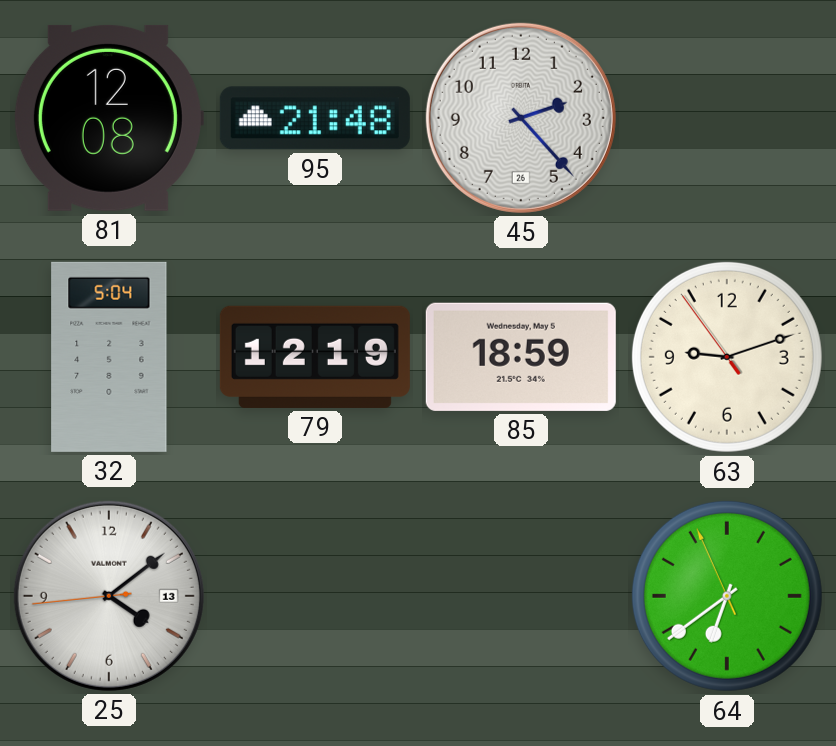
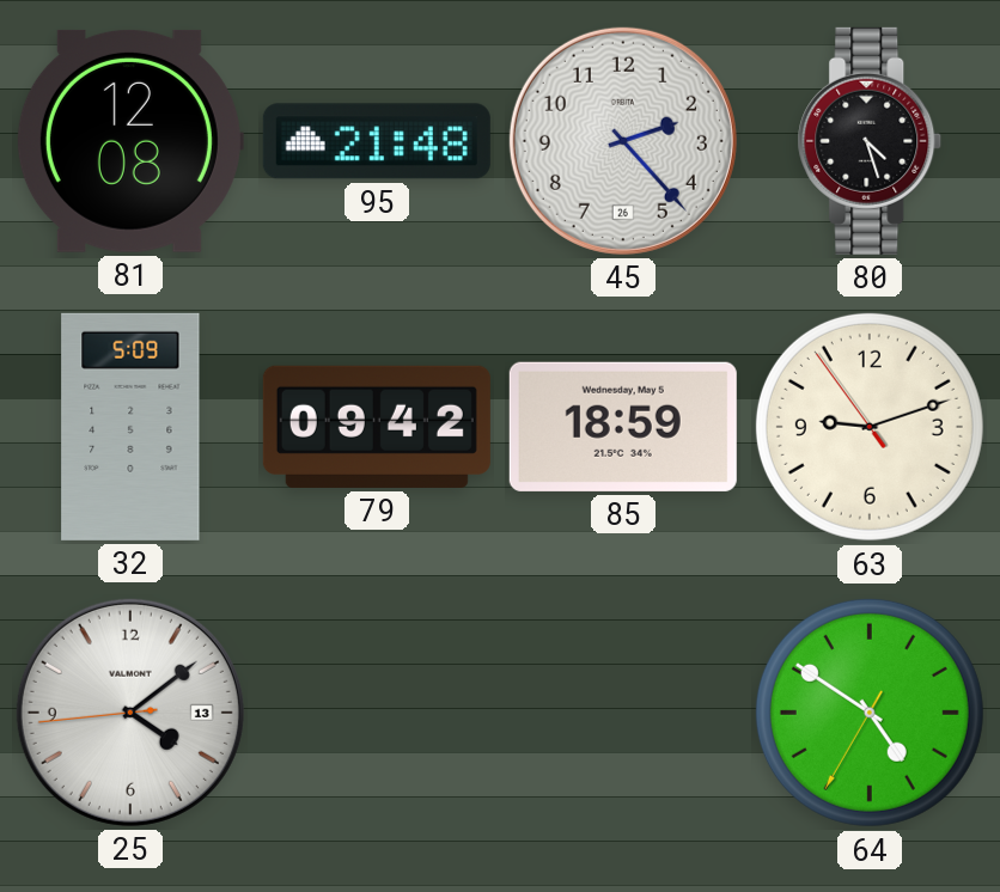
80: none -> 4:27
32: 5:04 -> 5:09
79: 12:19 -> 09:42
64: 6:38 -> 4:50
